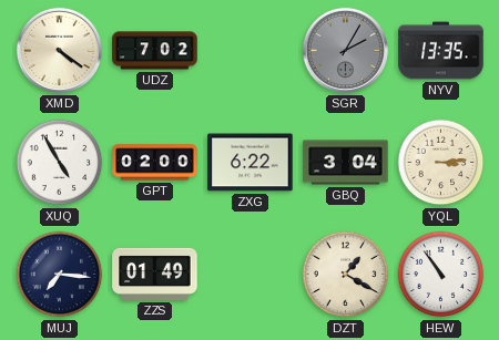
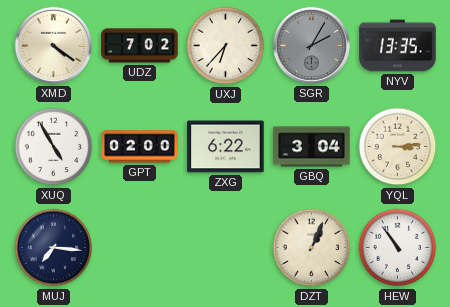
UXJ: none -> 6:37
ZZS: 01:49 -> none
DZT: 1:20 -> 1:04
